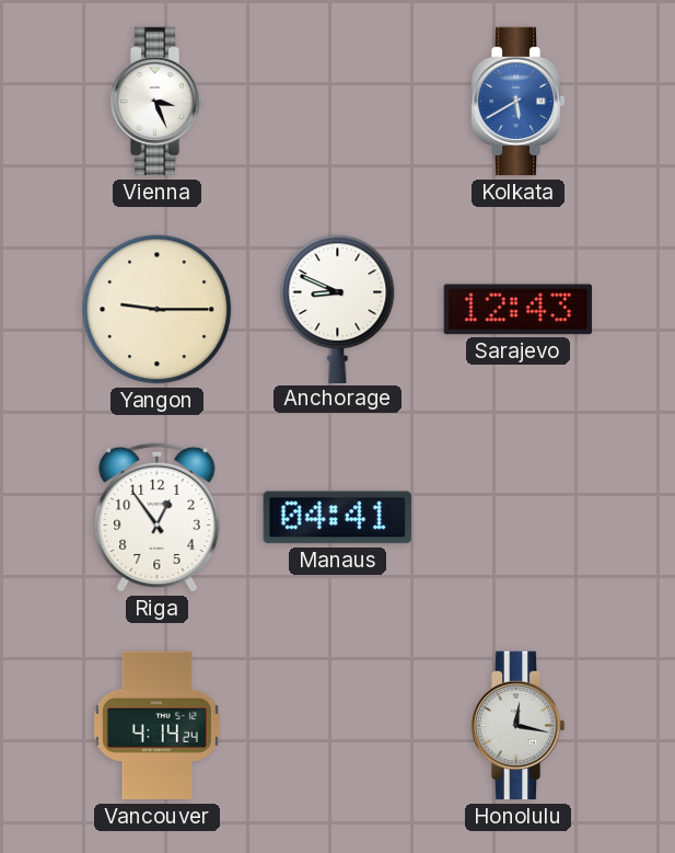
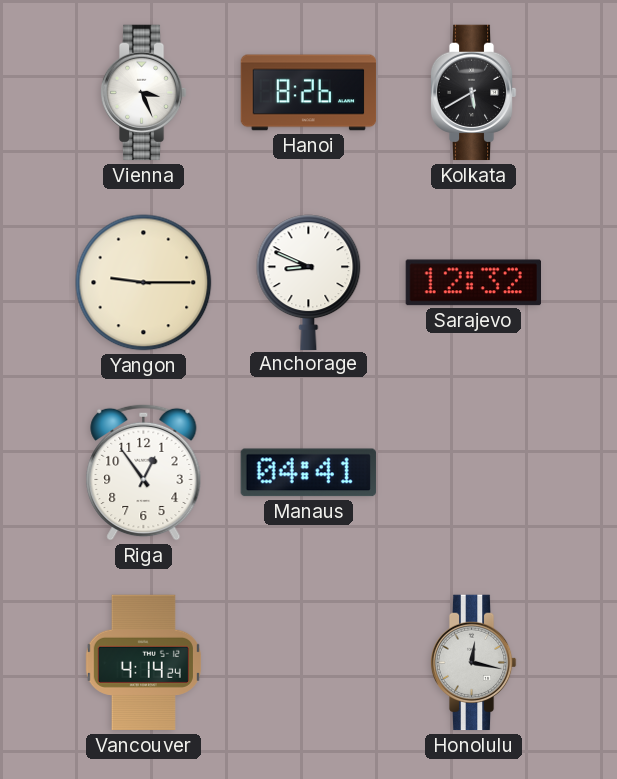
Hanoi: none -> 8:26
Kolkata dial: blue -> black
Sarajevo: 12:43 -> 12:32
